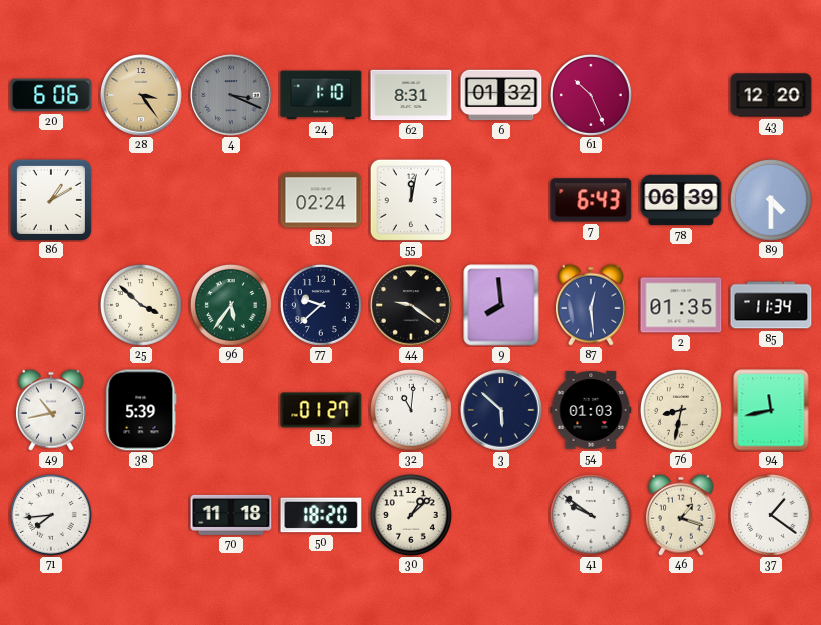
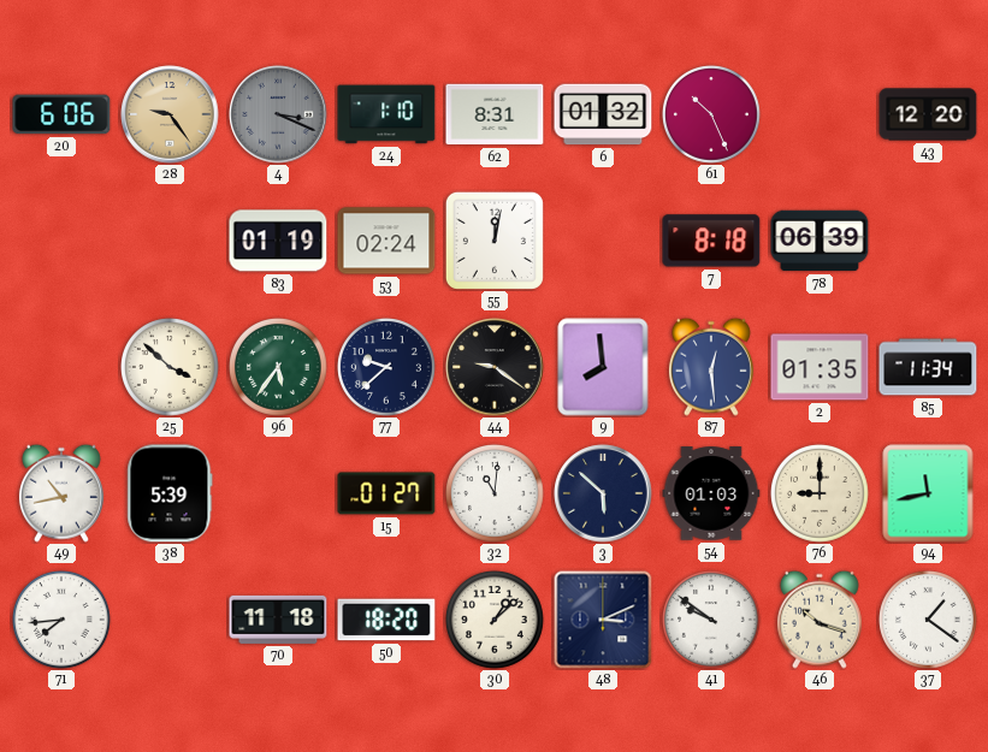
28: 3:24 -> 9:24
86: 1:10 -> none
83: none -> 01:19
7: 6:43 -> 8:18
89: 4:30 -> none
76: 8:32 -> 9:00
48: none -> 3:11
46: 1:18 -> 10:18
